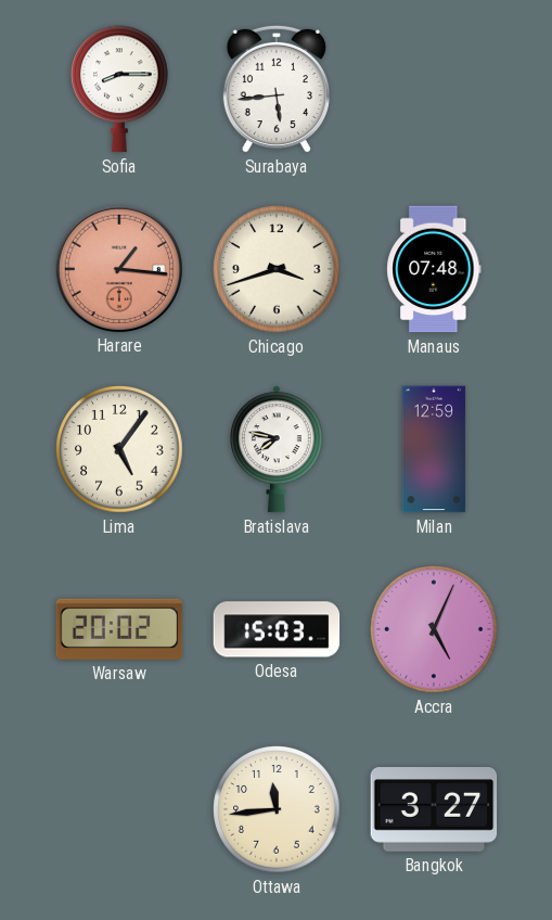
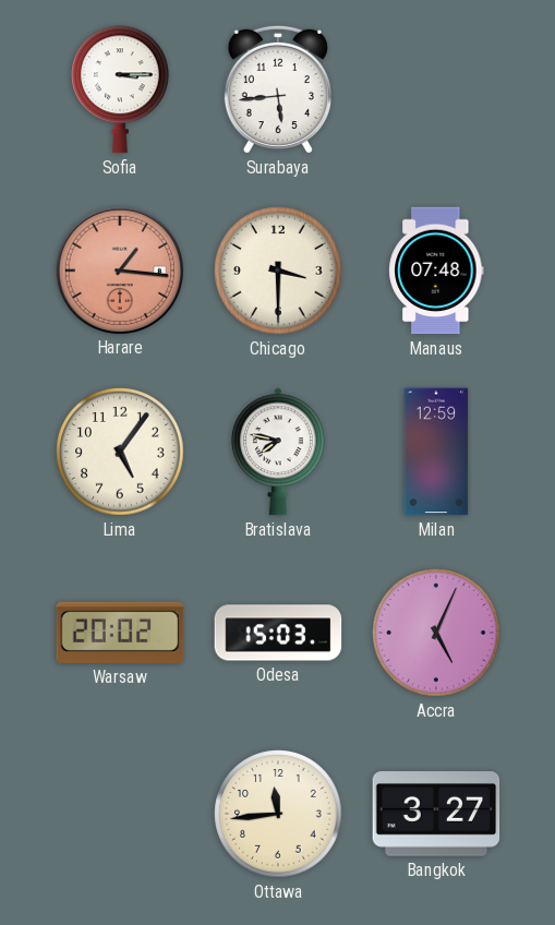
Sofia: 8:15 -> 3:15
Chicago: 3:42 -> 3:30
